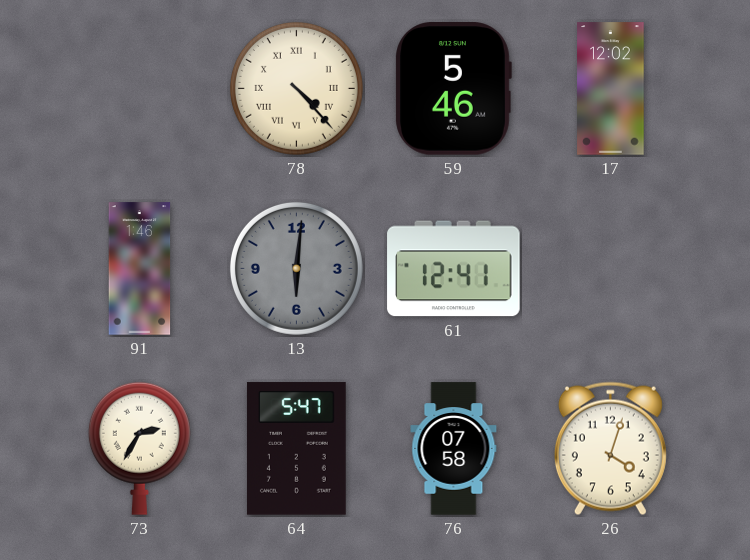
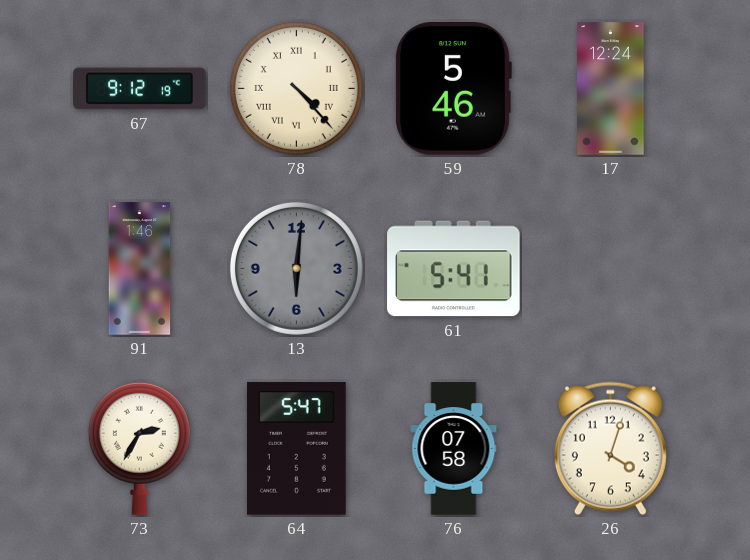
67: none -> 9:12
17: 12:02 -> 12:24
61: 12:41 -> 5:41
